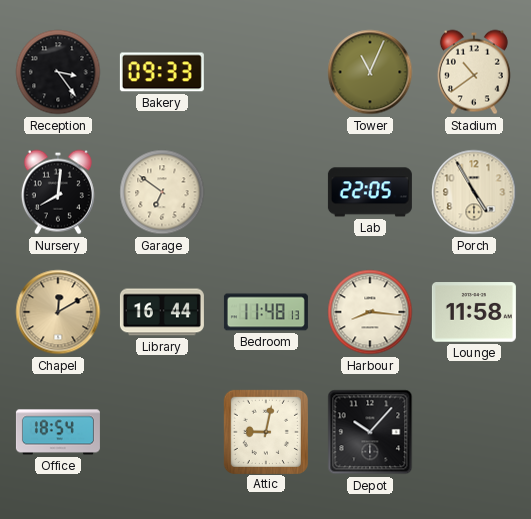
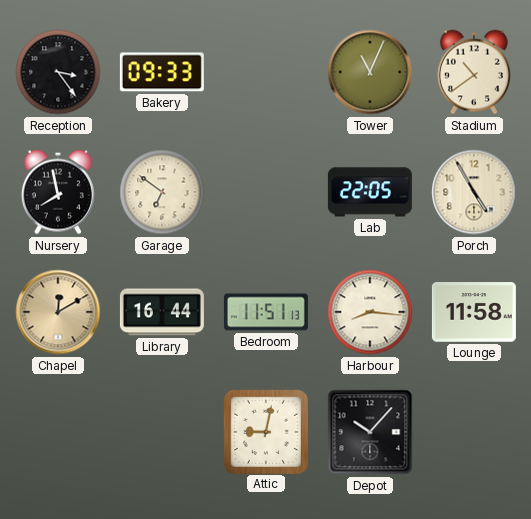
Nursery: 8:01 -> 7:58
Bedroom: 11:48 -> 11:51
Office: 18:54 -> none
